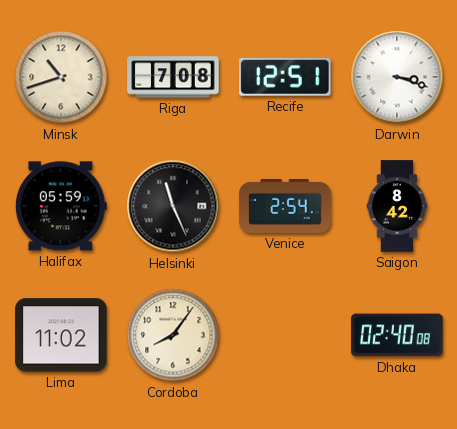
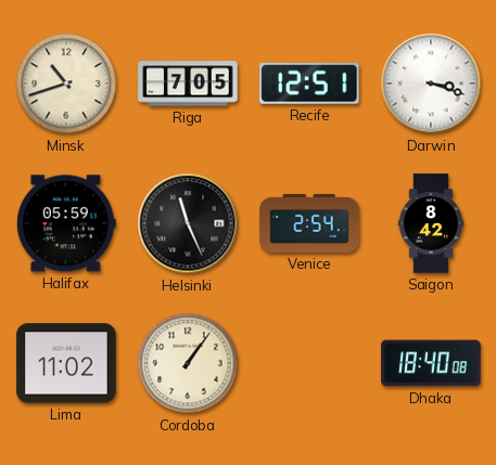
Riga: 7:08 -> 7:05
Cordoba: 8:06 -> 1:06
Dhaka: 02:40 -> 18:40
